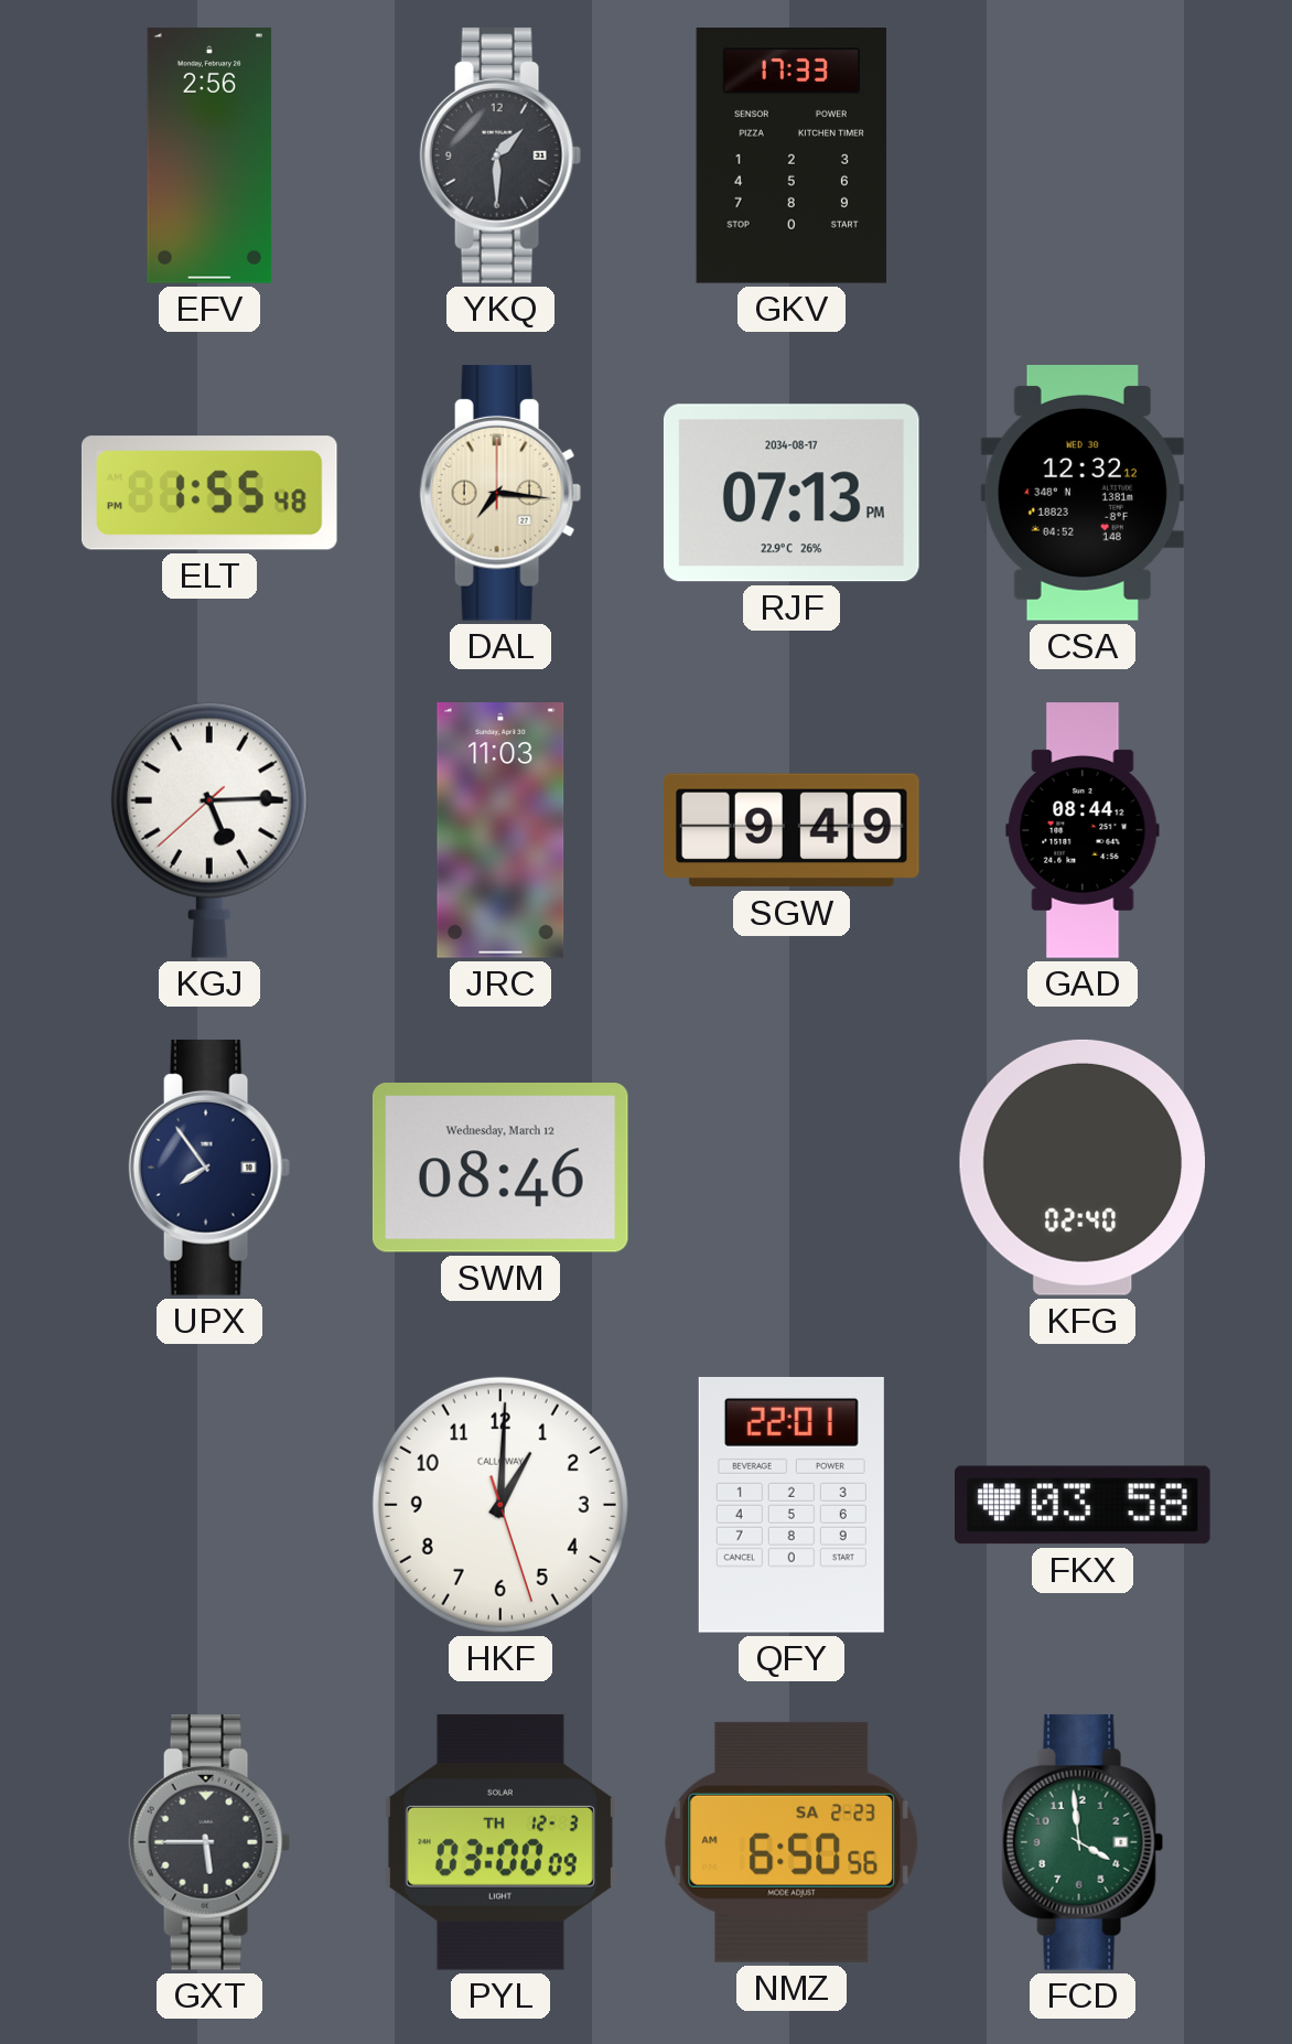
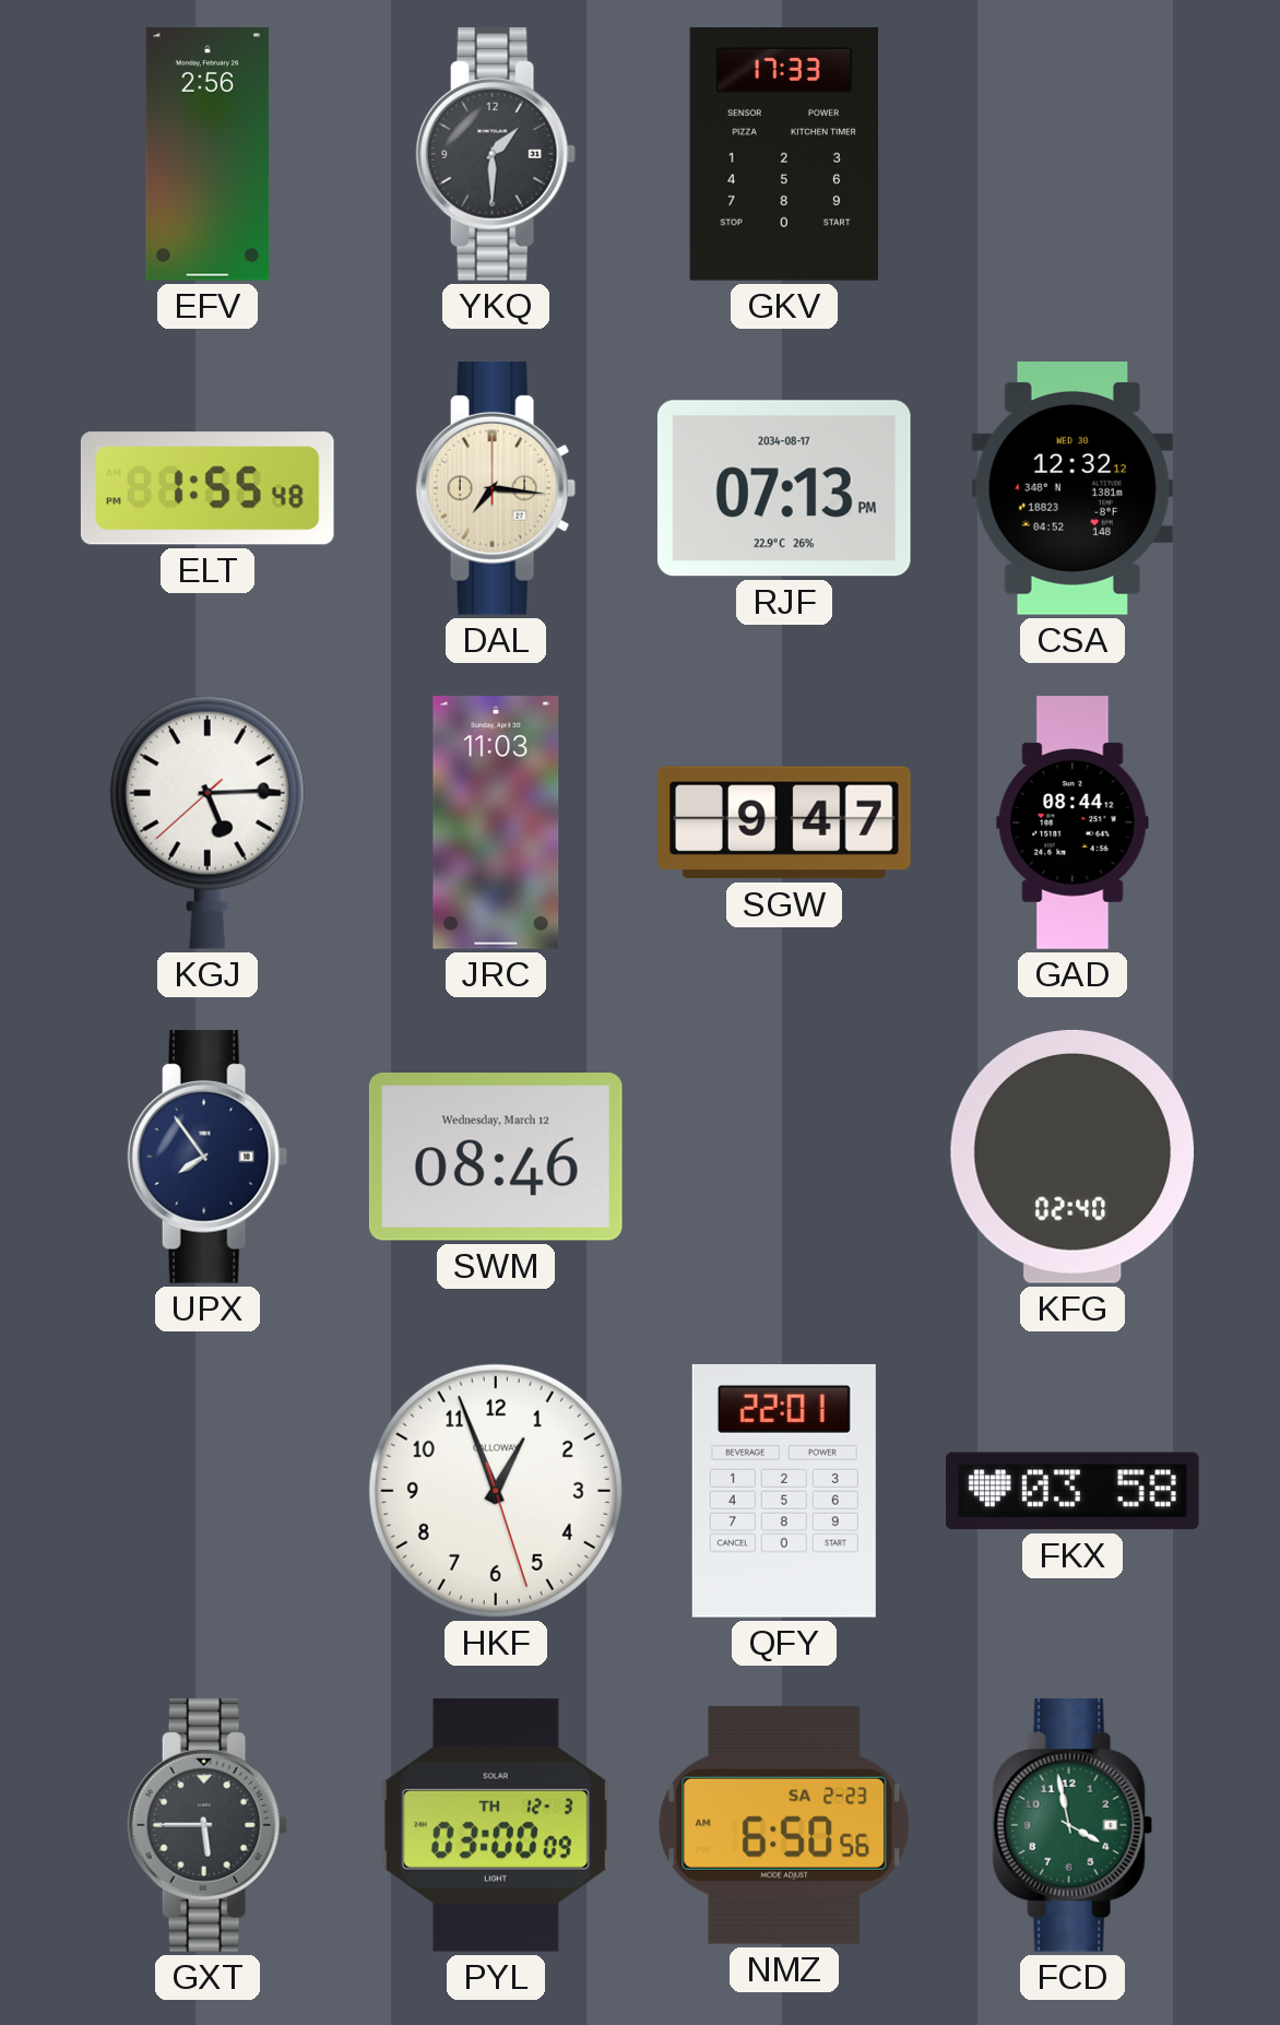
SGW: 9:49 -> 9:47
HKF: 1:00 -> 12:56
FCD: 3:59 -> 3:58
